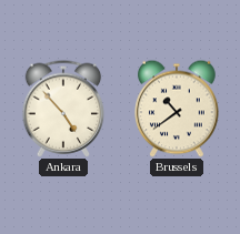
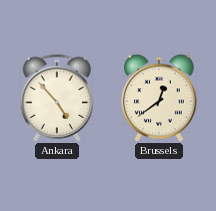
Brussels: 10:39 -> 12:39
